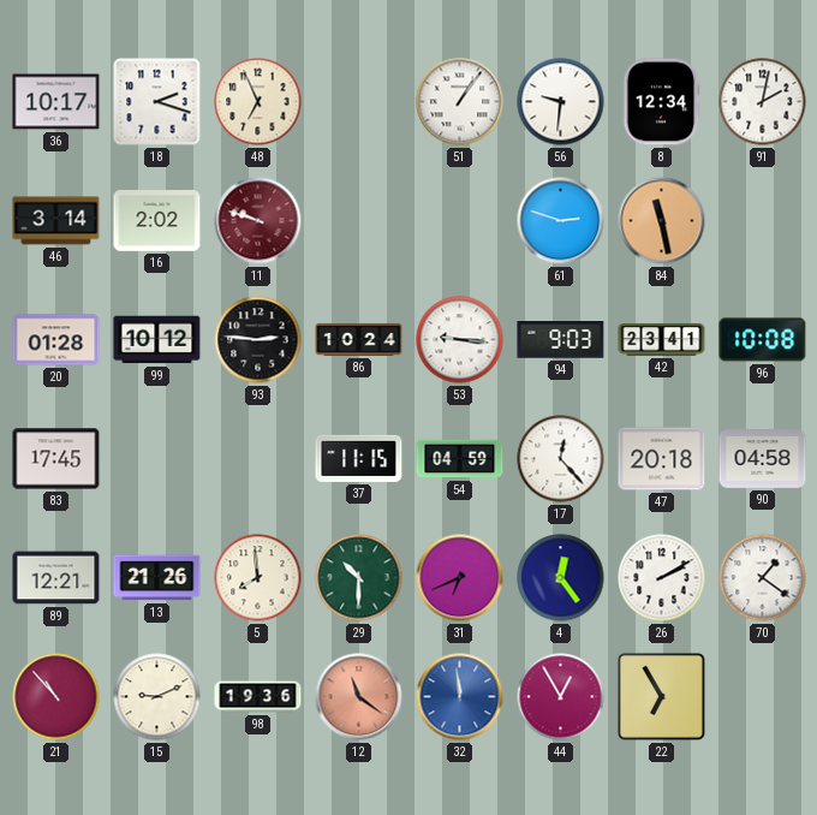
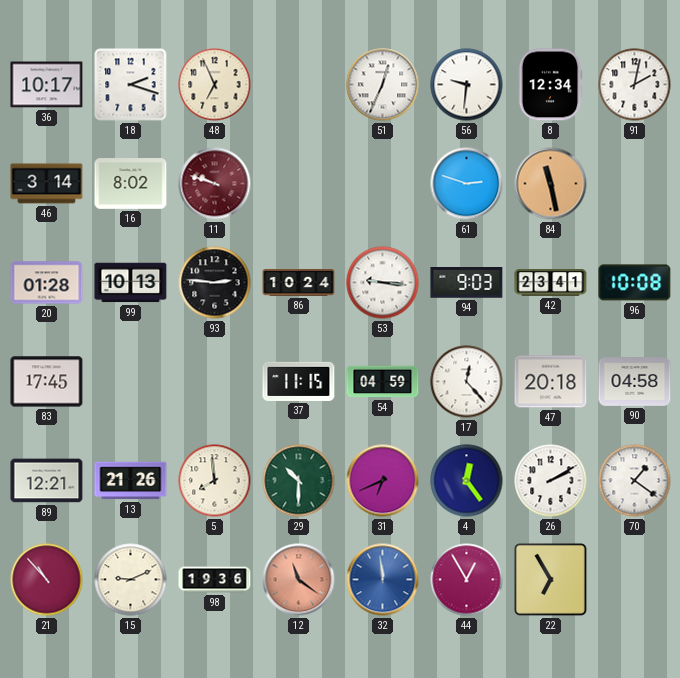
51: 1:06 -> 12:34
16: 2:02 -> 8:02
99: 10:12 -> 10:13
